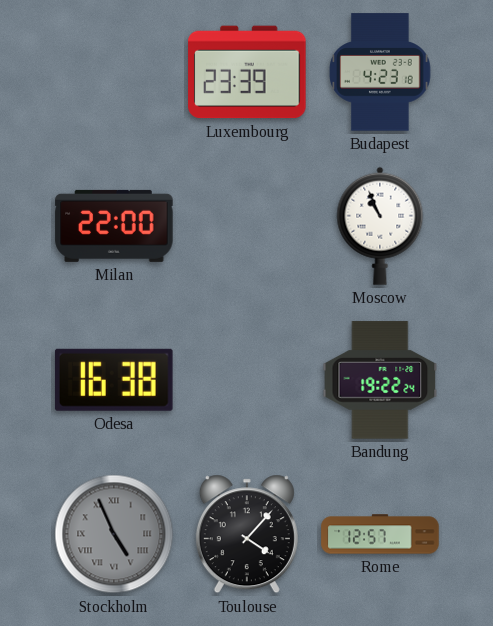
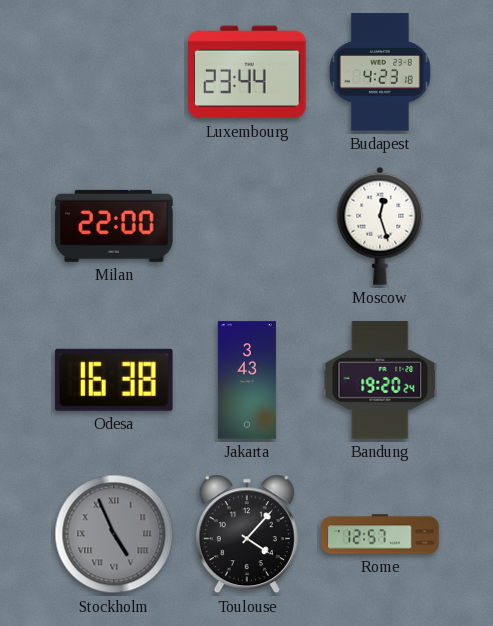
Luxembourg: 23:39 -> 23:44
Moscow: 10:56 -> 12:27
Jakarta: none -> 3:43
Bandung: 19:22 -> 19:20
